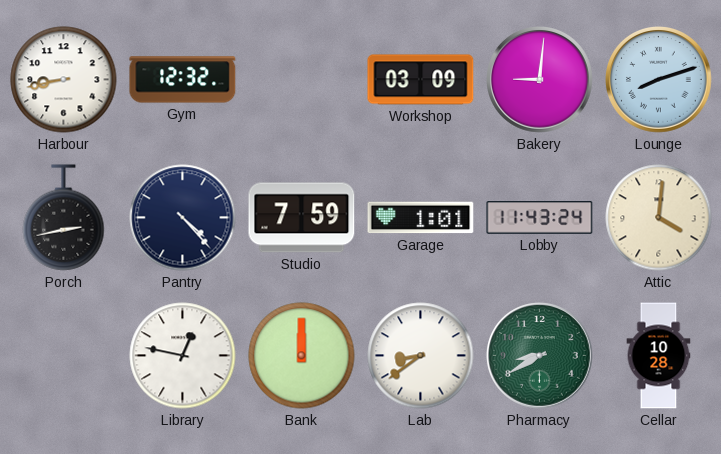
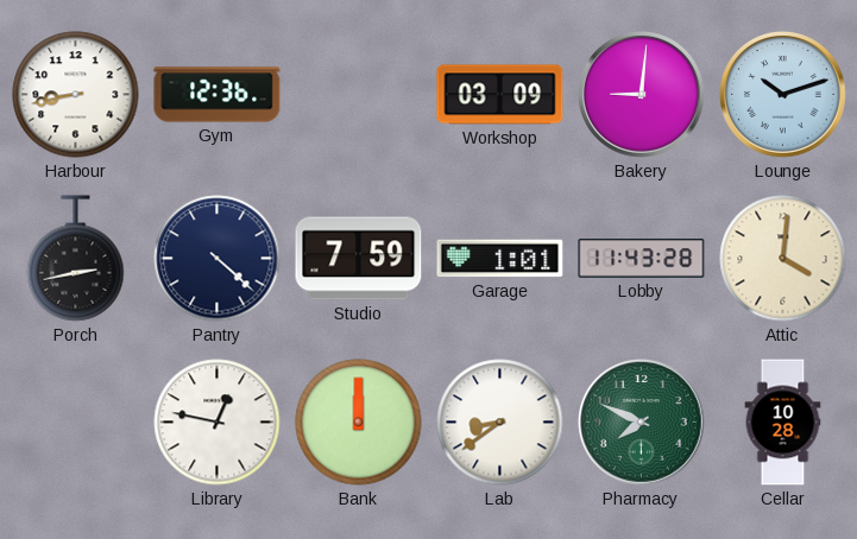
Gym: 12:32 -> 12:36
Lounge: 8:12 -> 10:12
Pantry: 4:23 -> 4:22
Lobby: 11:43:24 -> 11:43:28
Pharmacy: 8:40 -> 7:49
